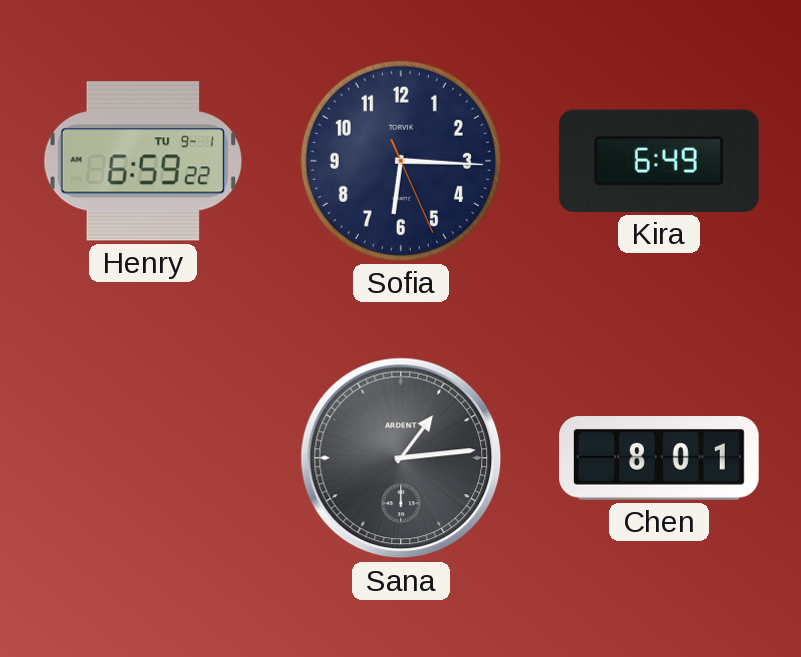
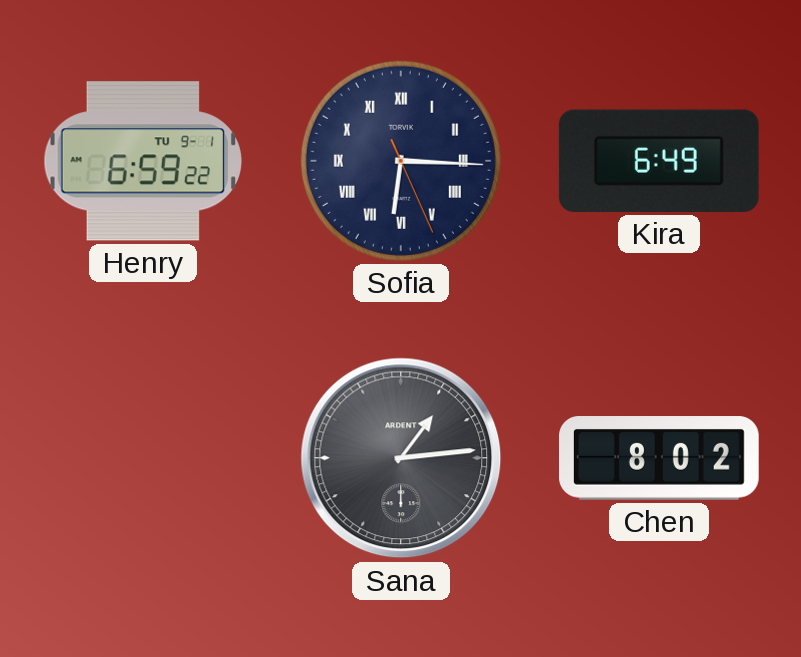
Sofia numerals: Arabic -> Roman
Chen: 8:01 -> 8:02
